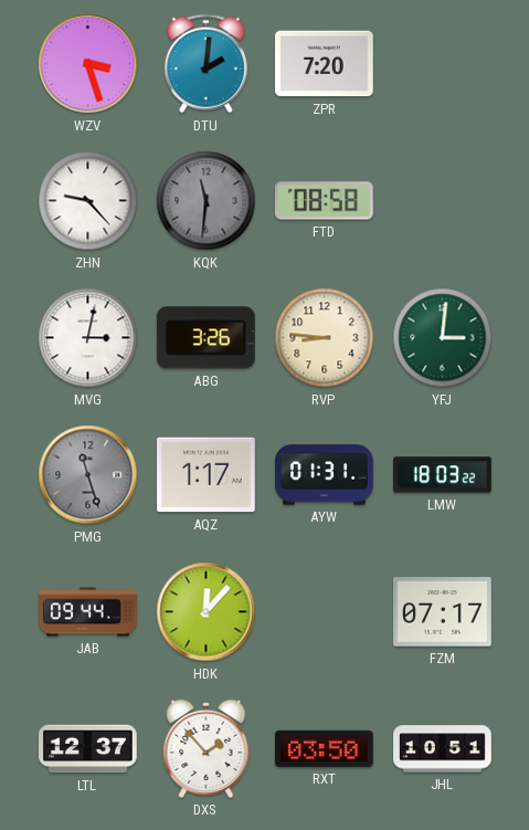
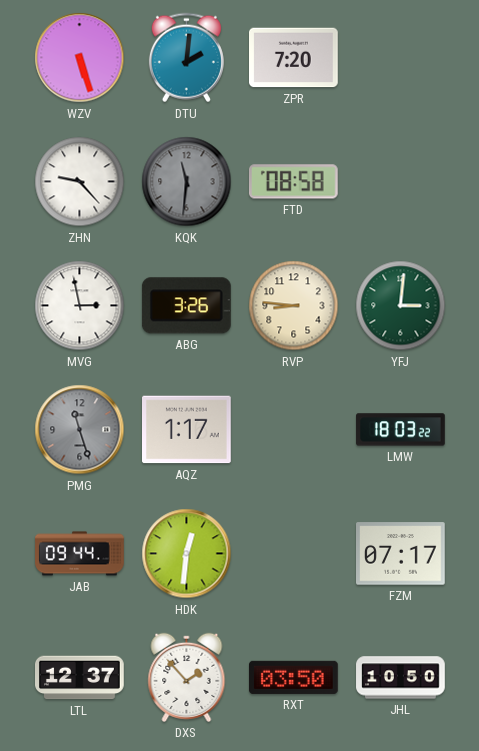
WZV: 3:27 -> 5:27
MVG: 3:02 -> 2:58
AYW: 01:31 -> none
HDK: 12:07 -> 12:31
JHL: 10:51 -> 10:50
